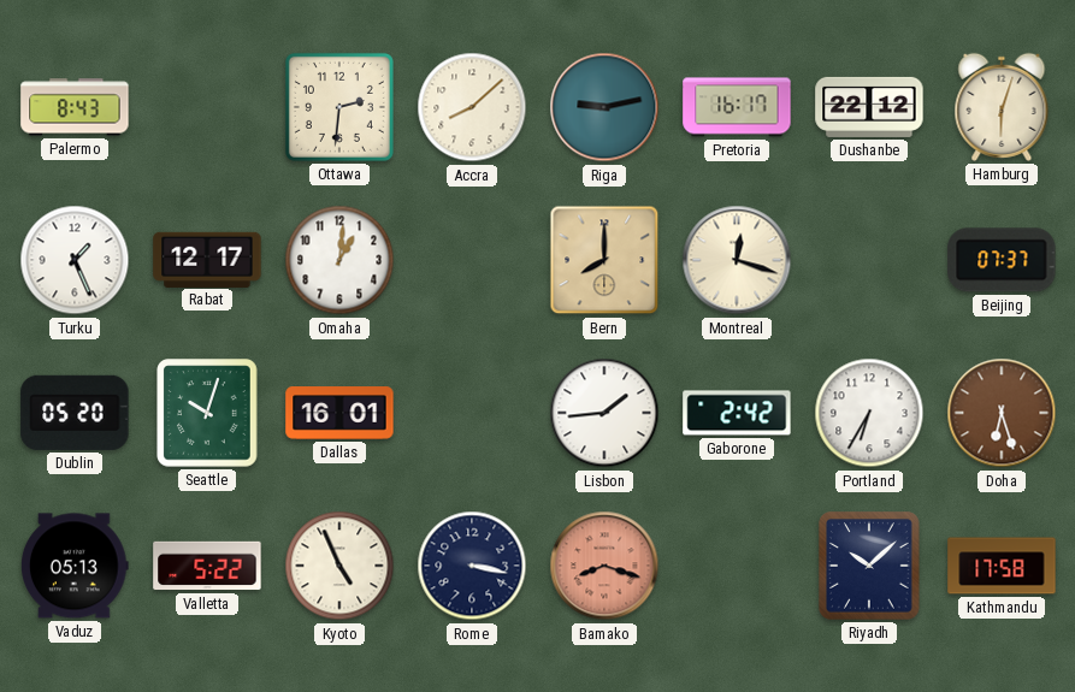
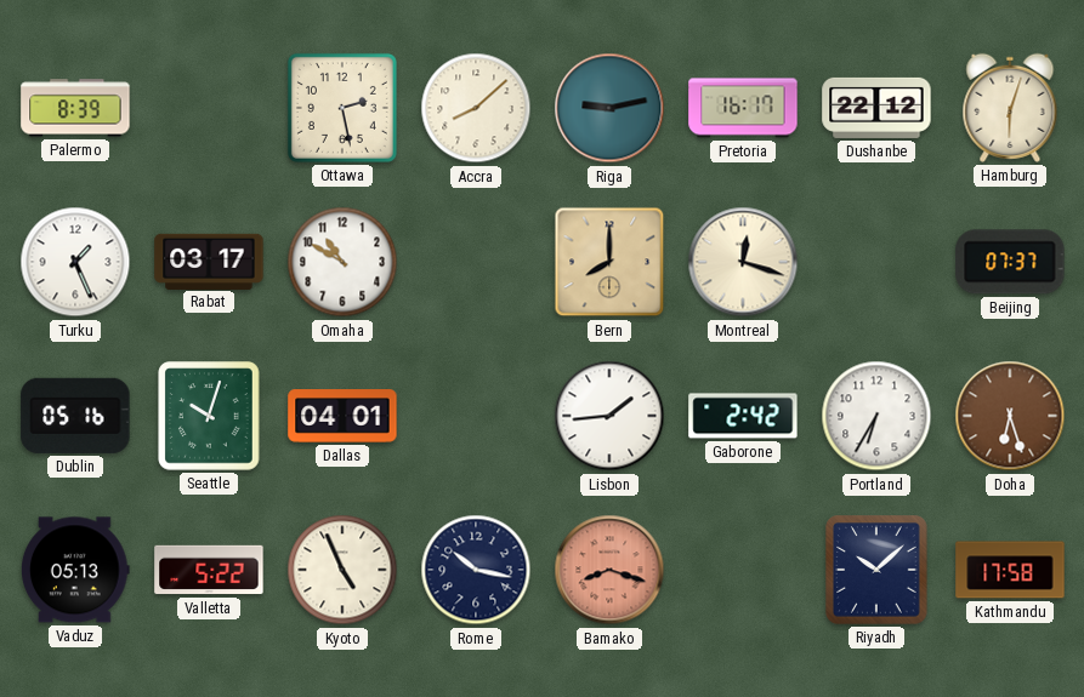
Palermo: 8:43 -> 8:39
Ottawa: 2:31 -> 2:28
Rabat: 12:17 -> 03:17
Omaha: 1:01 -> 10:50
Dublin: 05:20 -> 05:16
Dallas: 16:01 -> 04:01
Rome: 3:17 -> 10:17
